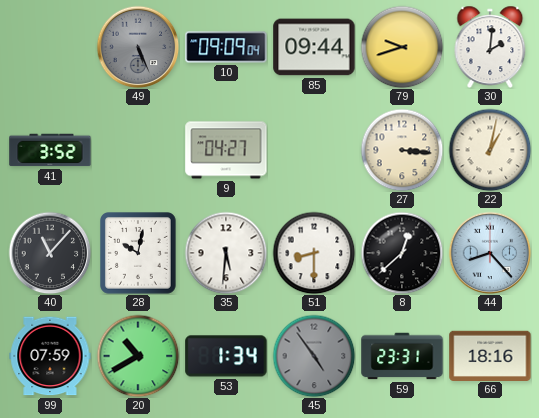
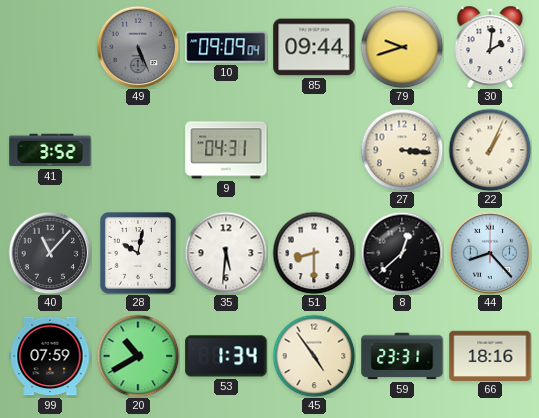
9: 04:27 -> 04:31
22: 1:02 -> 1:04
45 dial: grey -> cream
